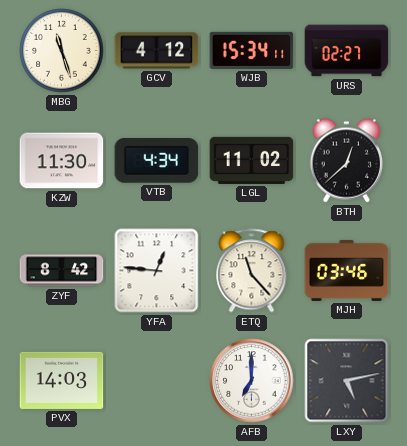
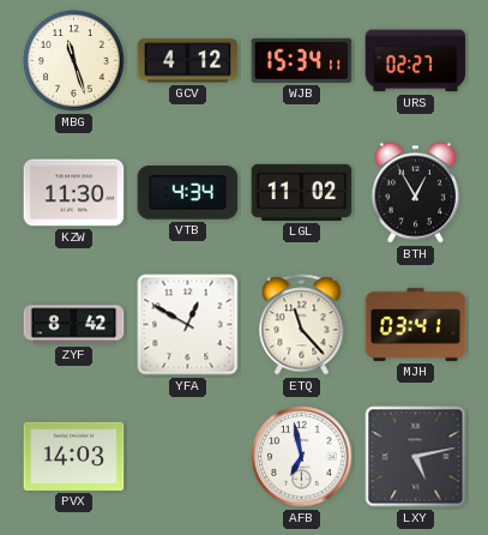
BTH: 12:38 -> 12:55
YFA: 12:46 -> 12:50
MJH: 03:46 -> 03:41
AFB: 7:00 -> 6:58
